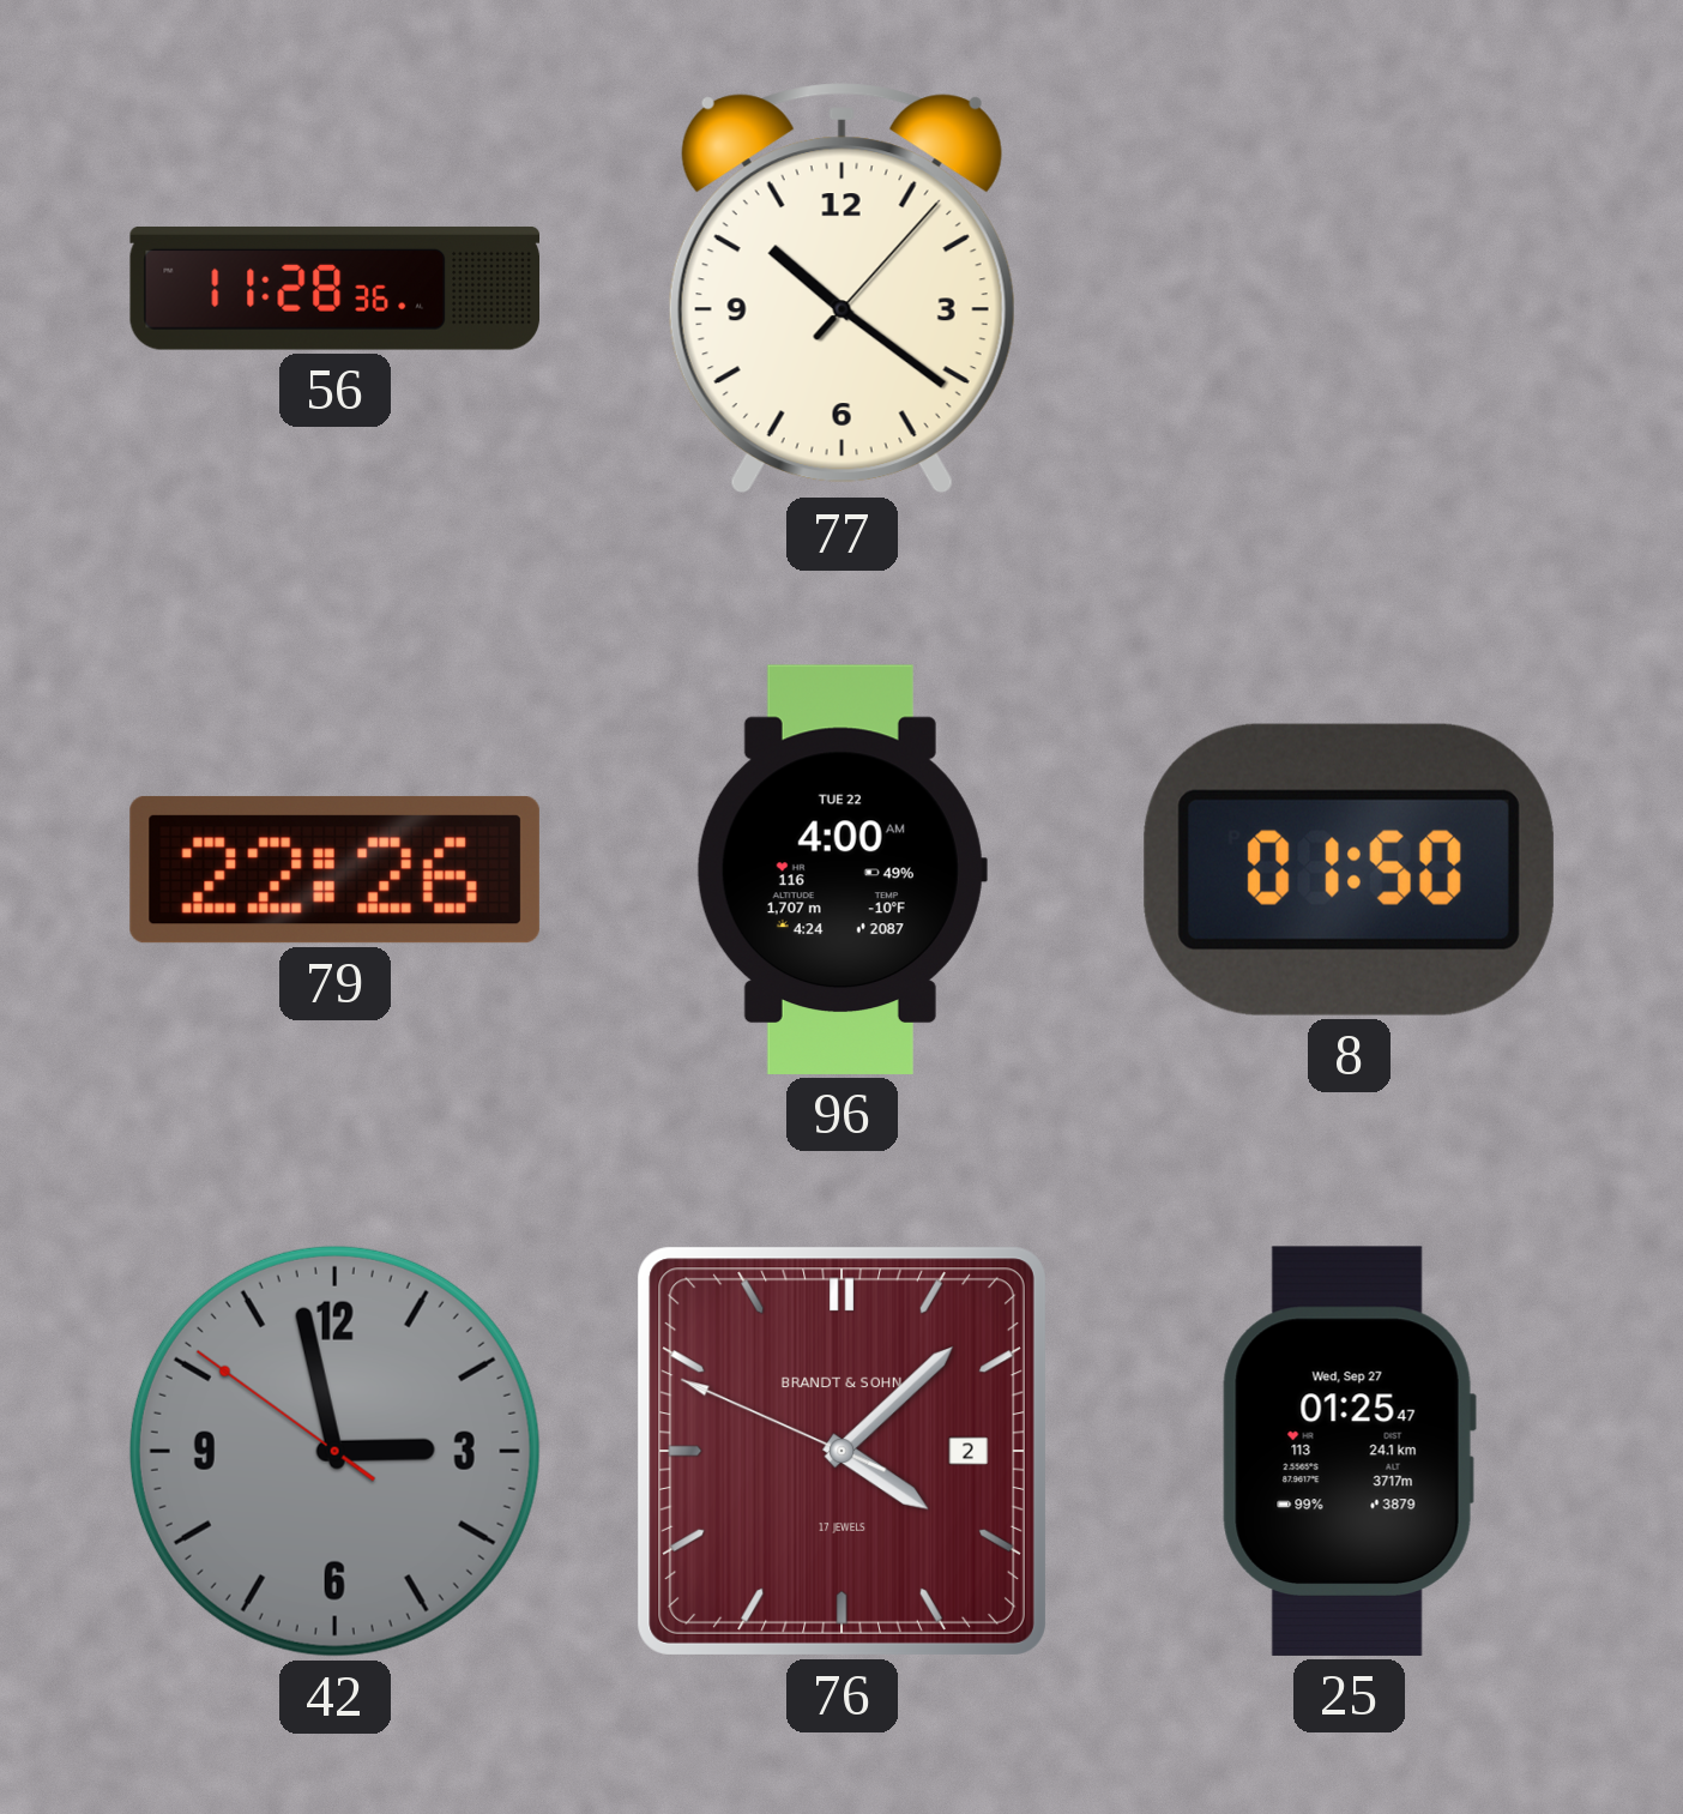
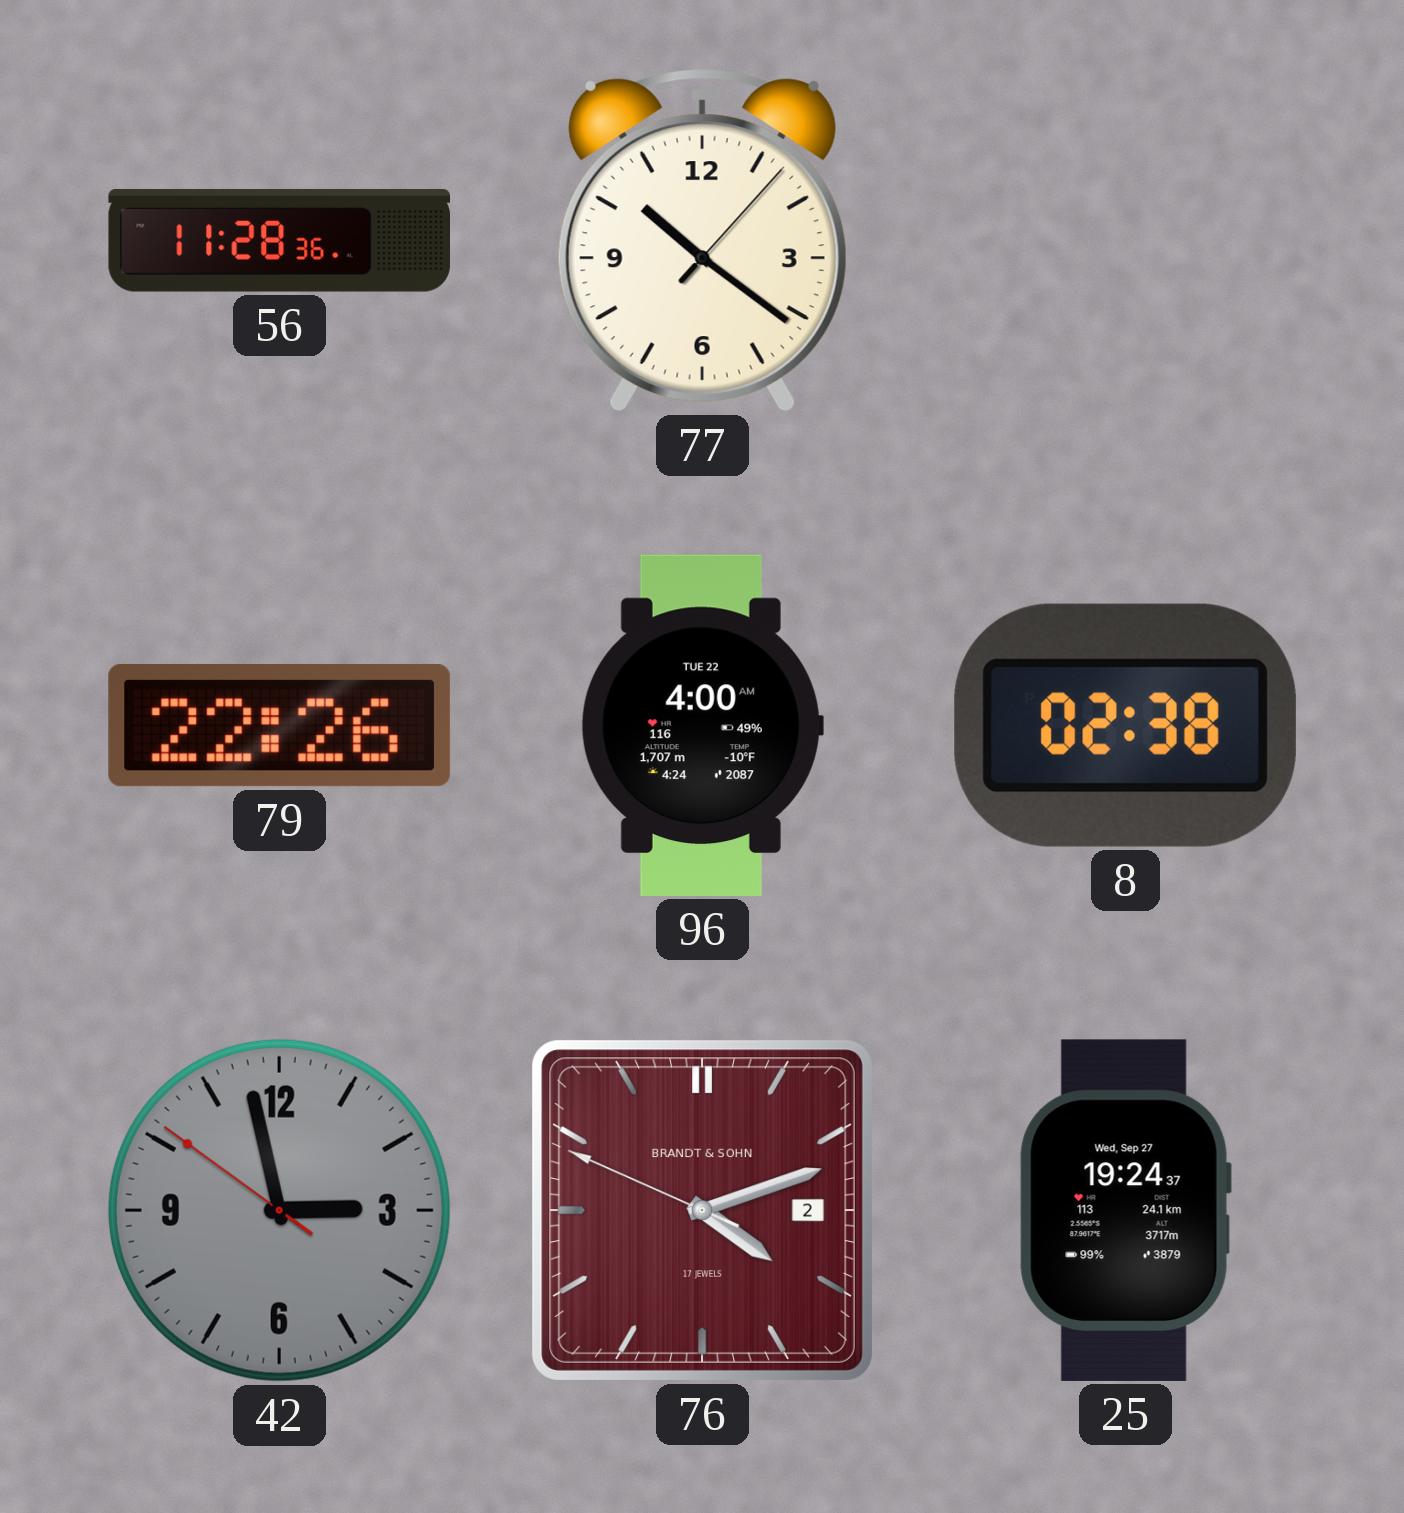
8: 01:50 -> 02:38
76: 4:07 -> 4:11
25: 01:25 -> 19:24
